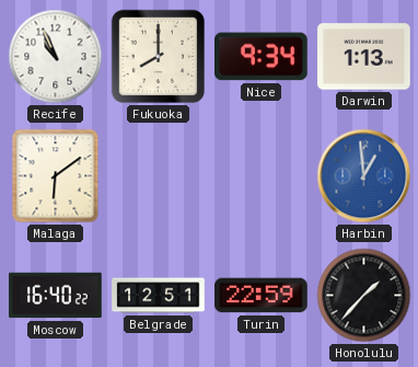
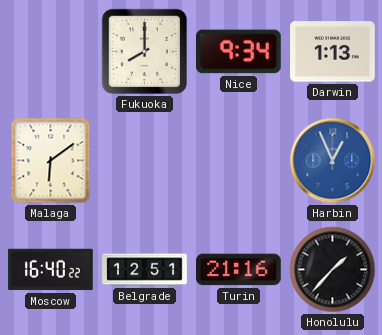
Recife: 10:56 -> none
Harbin: 12:59 -> 12:56
Turin: 22:59 -> 21:16
